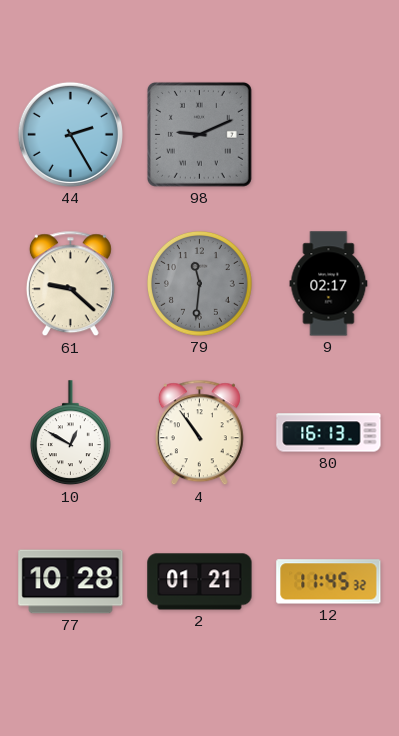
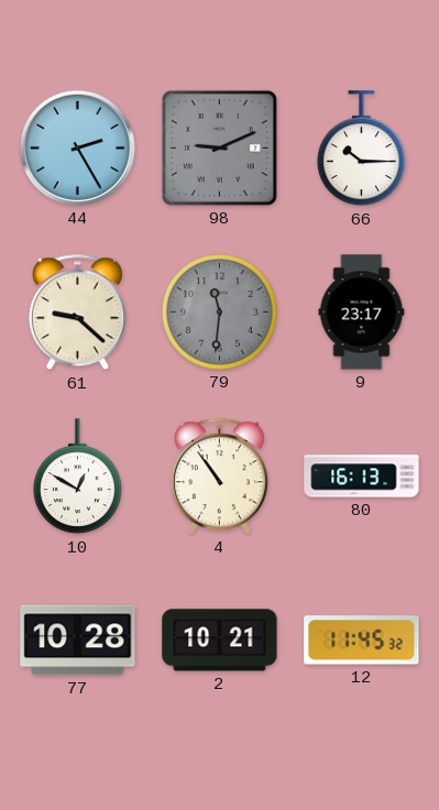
66: none -> 10:15
9: 02:17 -> 23:17
2: 01:21 -> 10:21
